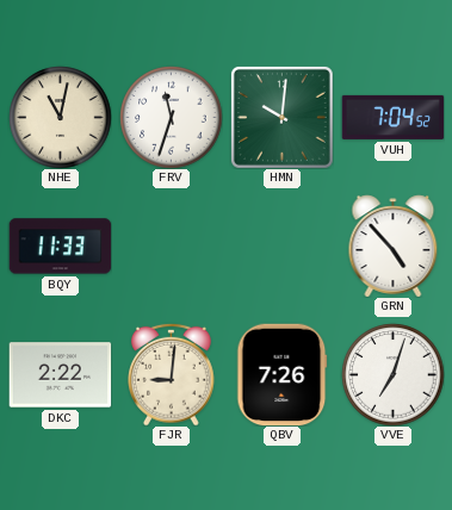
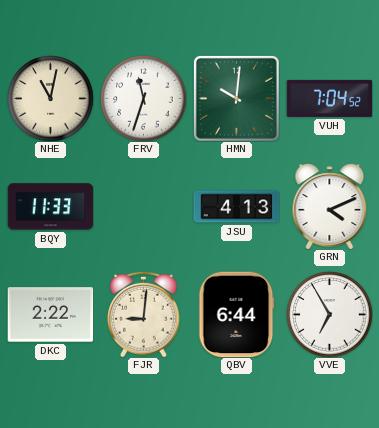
JSU: none -> 4:13
GRN: 4:53 -> 4:11
QBV: 7:26 -> 6:44
VVE: 7:03 -> 6:55
